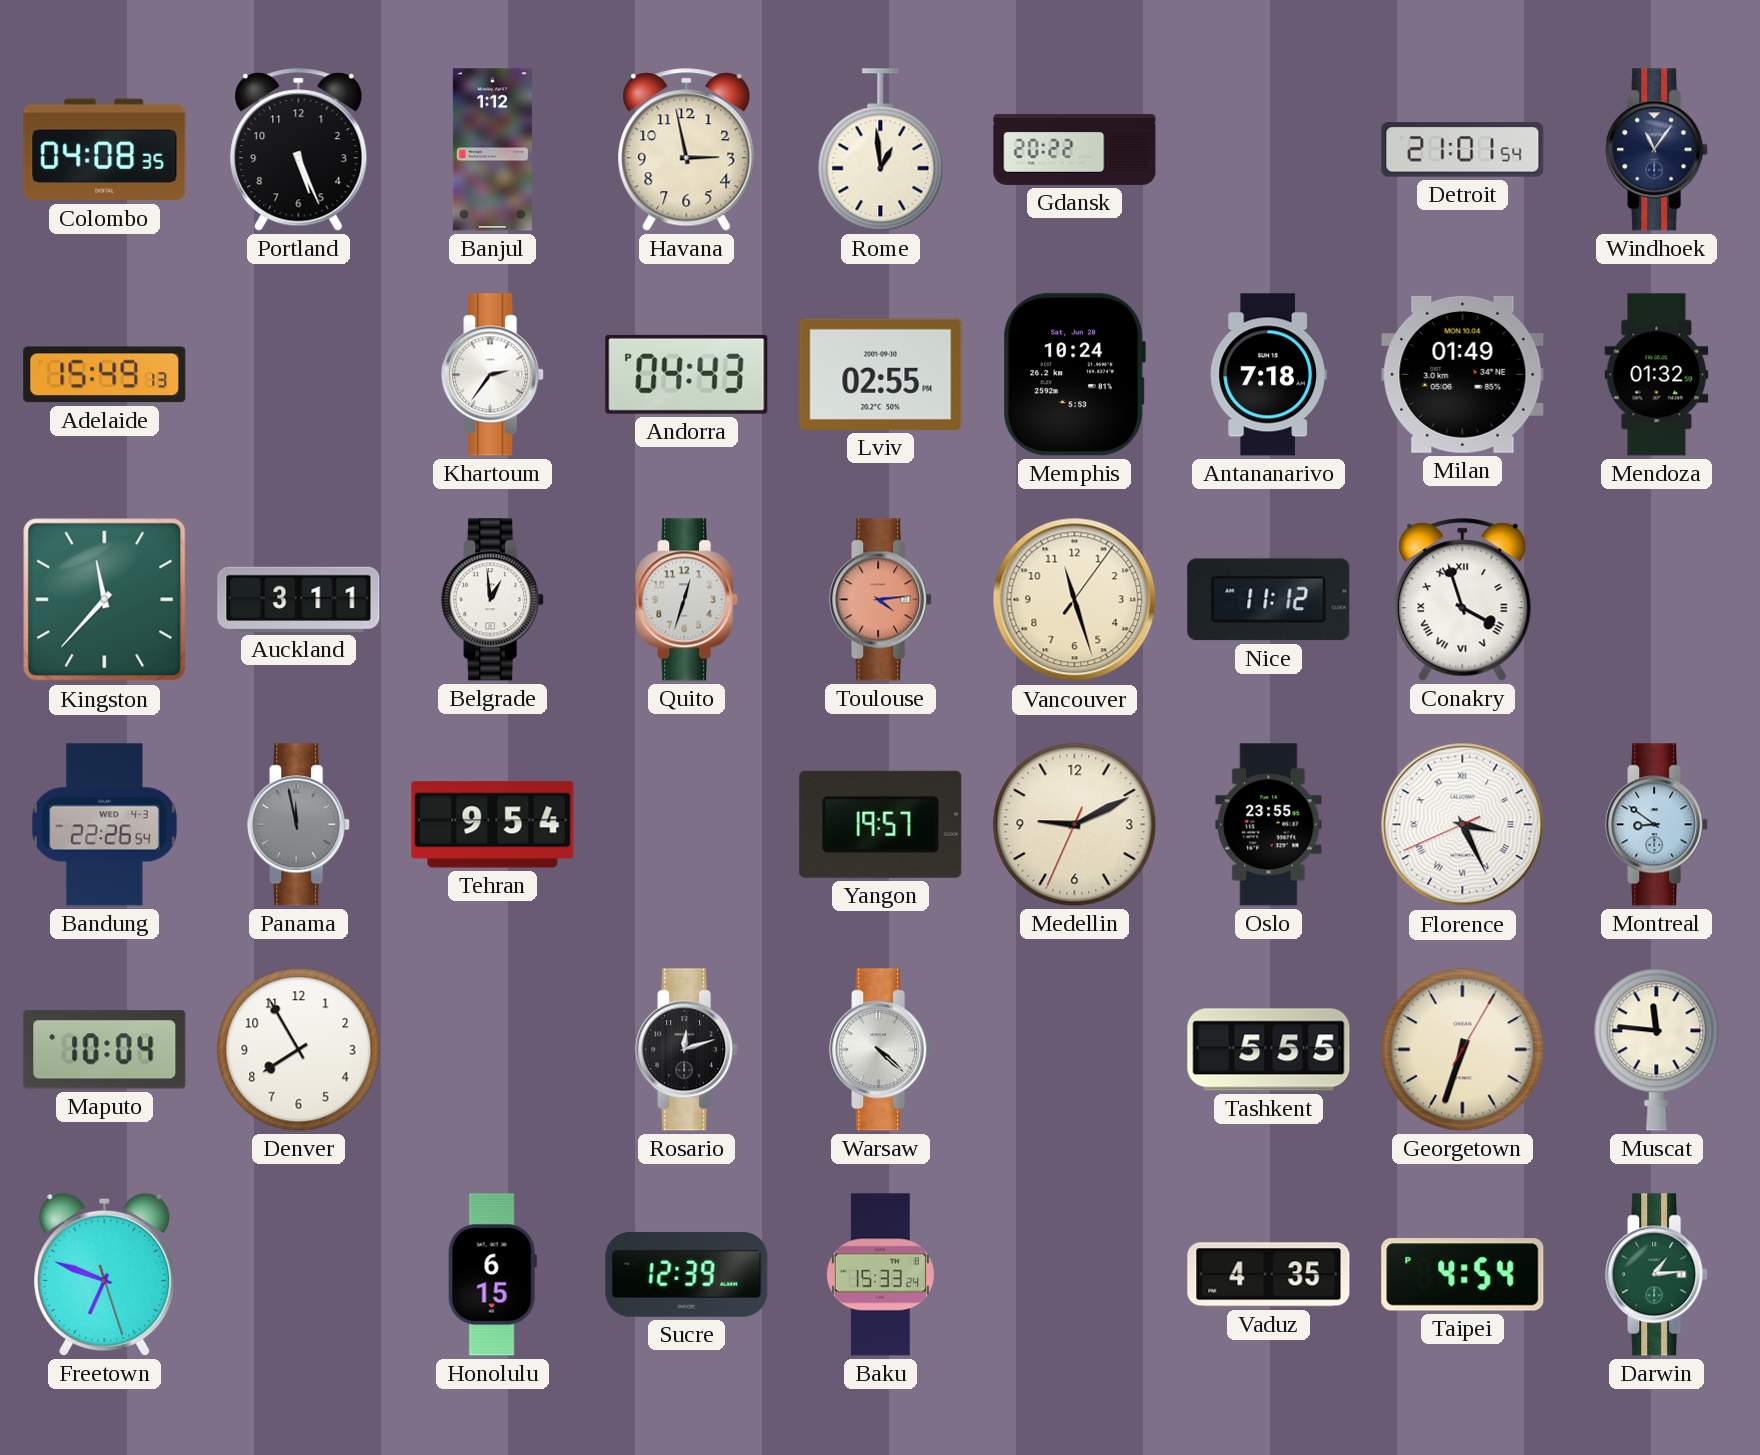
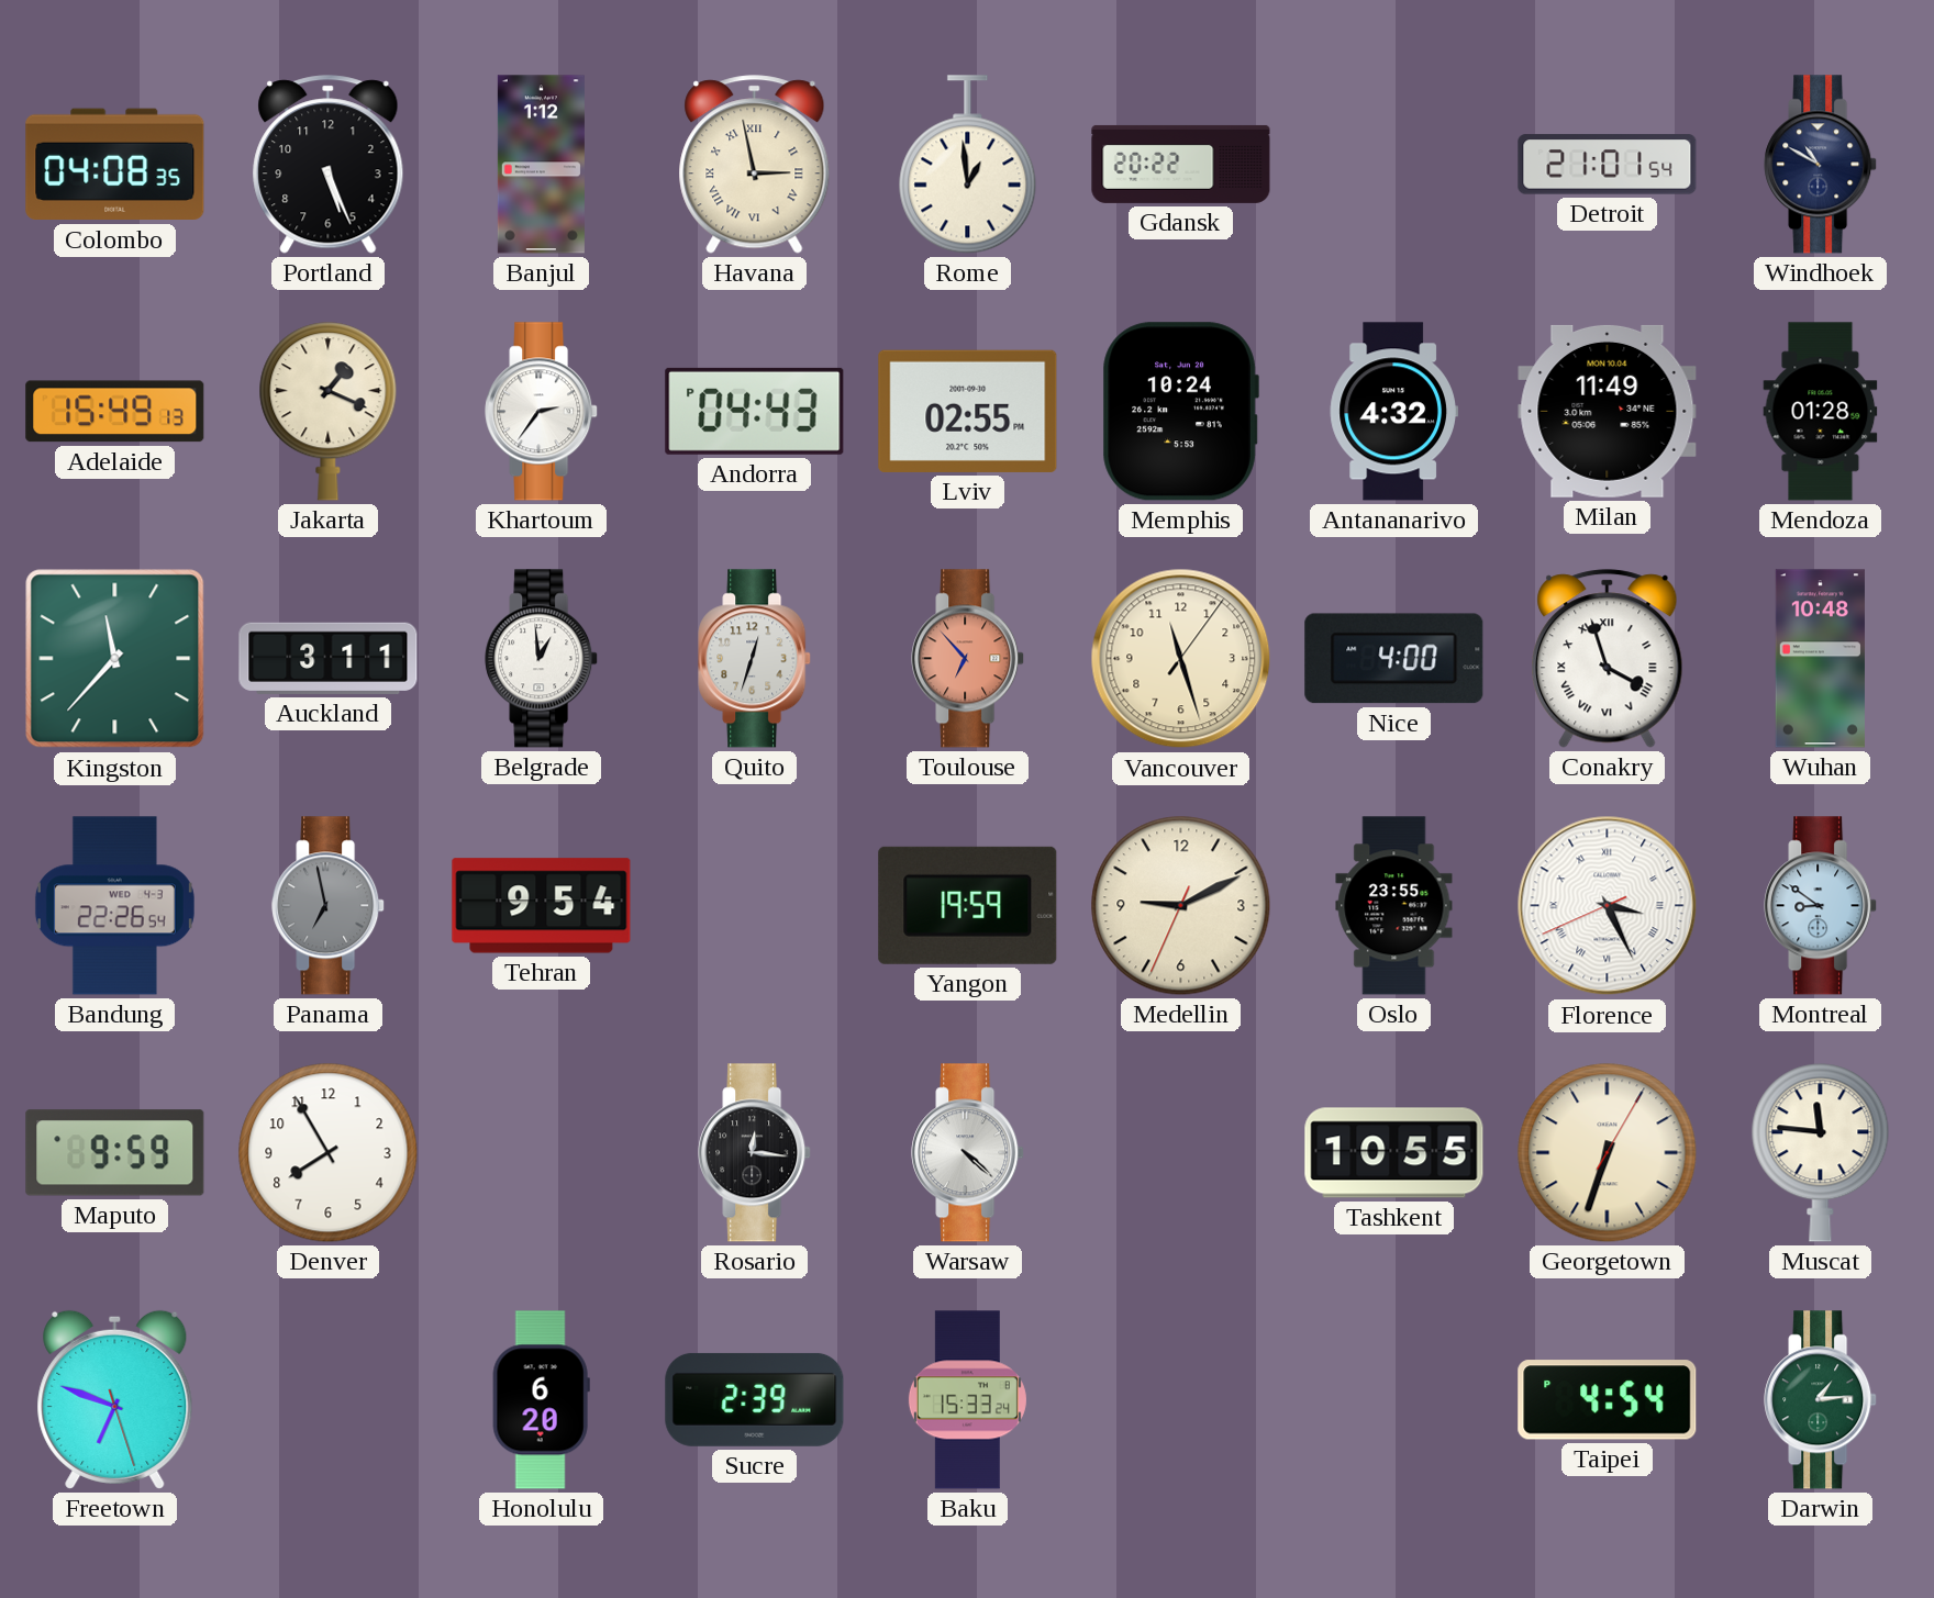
Havana numerals: Arabic -> Roman
Windhoek: 11:06 -> 10:50
Jakarta: none -> 1:19
Antananarivo: 7:18 -> 4:32
Milan: 01:49 -> 11:49
Mendoza: 01:32 -> 01:28
Toulouse: 4:14 -> 6:53
Nice: 11:12 -> 4:00
Wuhan: none -> 10:48
Panama: 11:58 -> 6:58
Yangon: 19:57 -> 19:59
Maputo: 10:04 -> 9:59
Rosario: 12:12 -> 12:16
Tashkent: 5:55 -> 10:55
Honolulu: 6:15 -> 6:20
Sucre: 12:39 -> 2:39
Vaduz: 4:35 -> none
